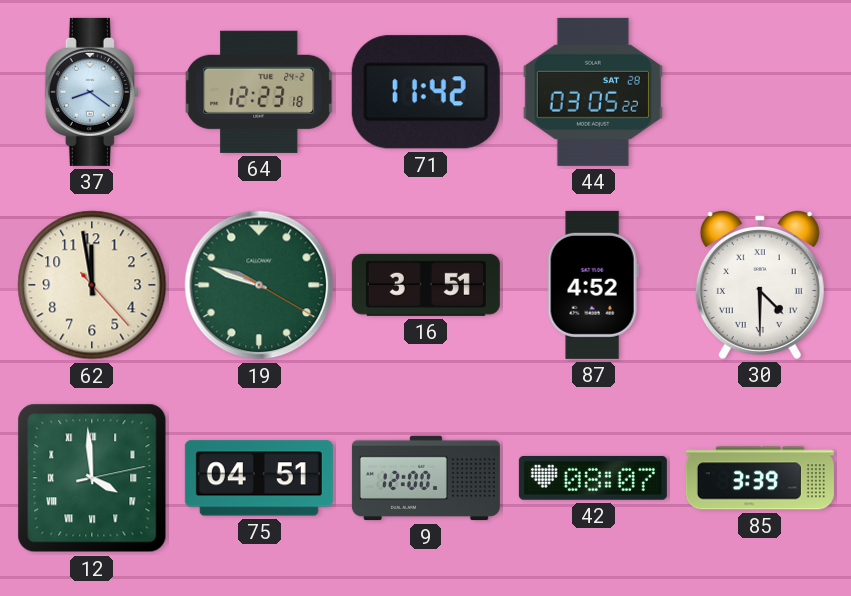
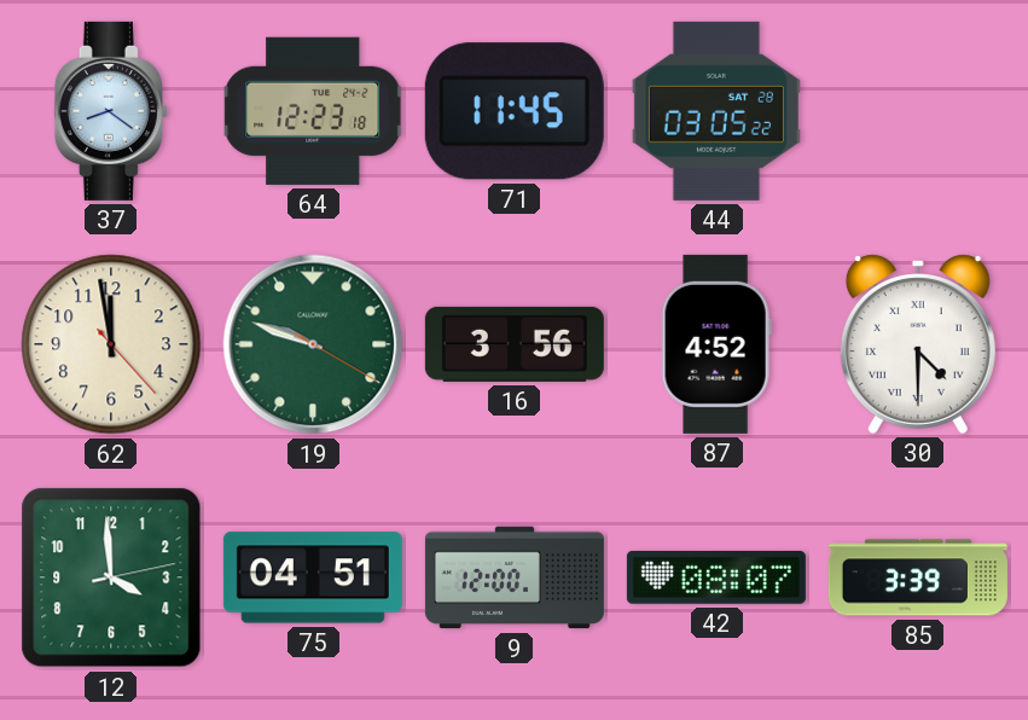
71: 11:42 -> 11:45
16: 3:51 -> 3:56
12 numerals: Roman -> Arabic
